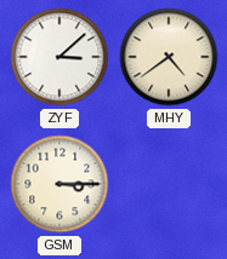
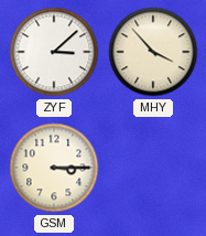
MHY: 4:39 -> 3:53
